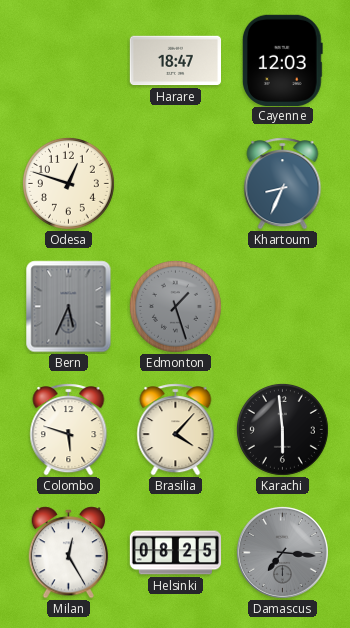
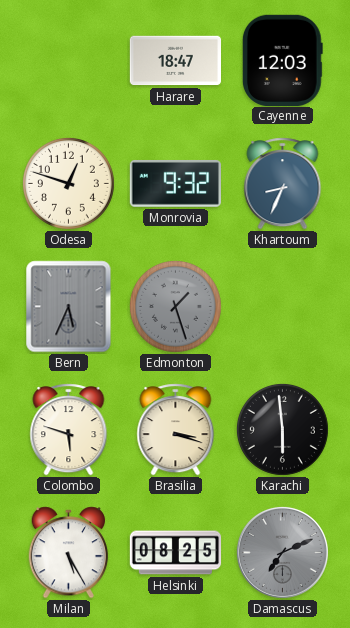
Monrovia: none -> 9:32
Brasilia: 4:07 -> 3:18
Milan: 12:25 -> 5:25
Damascus: 7:16 -> 7:11
